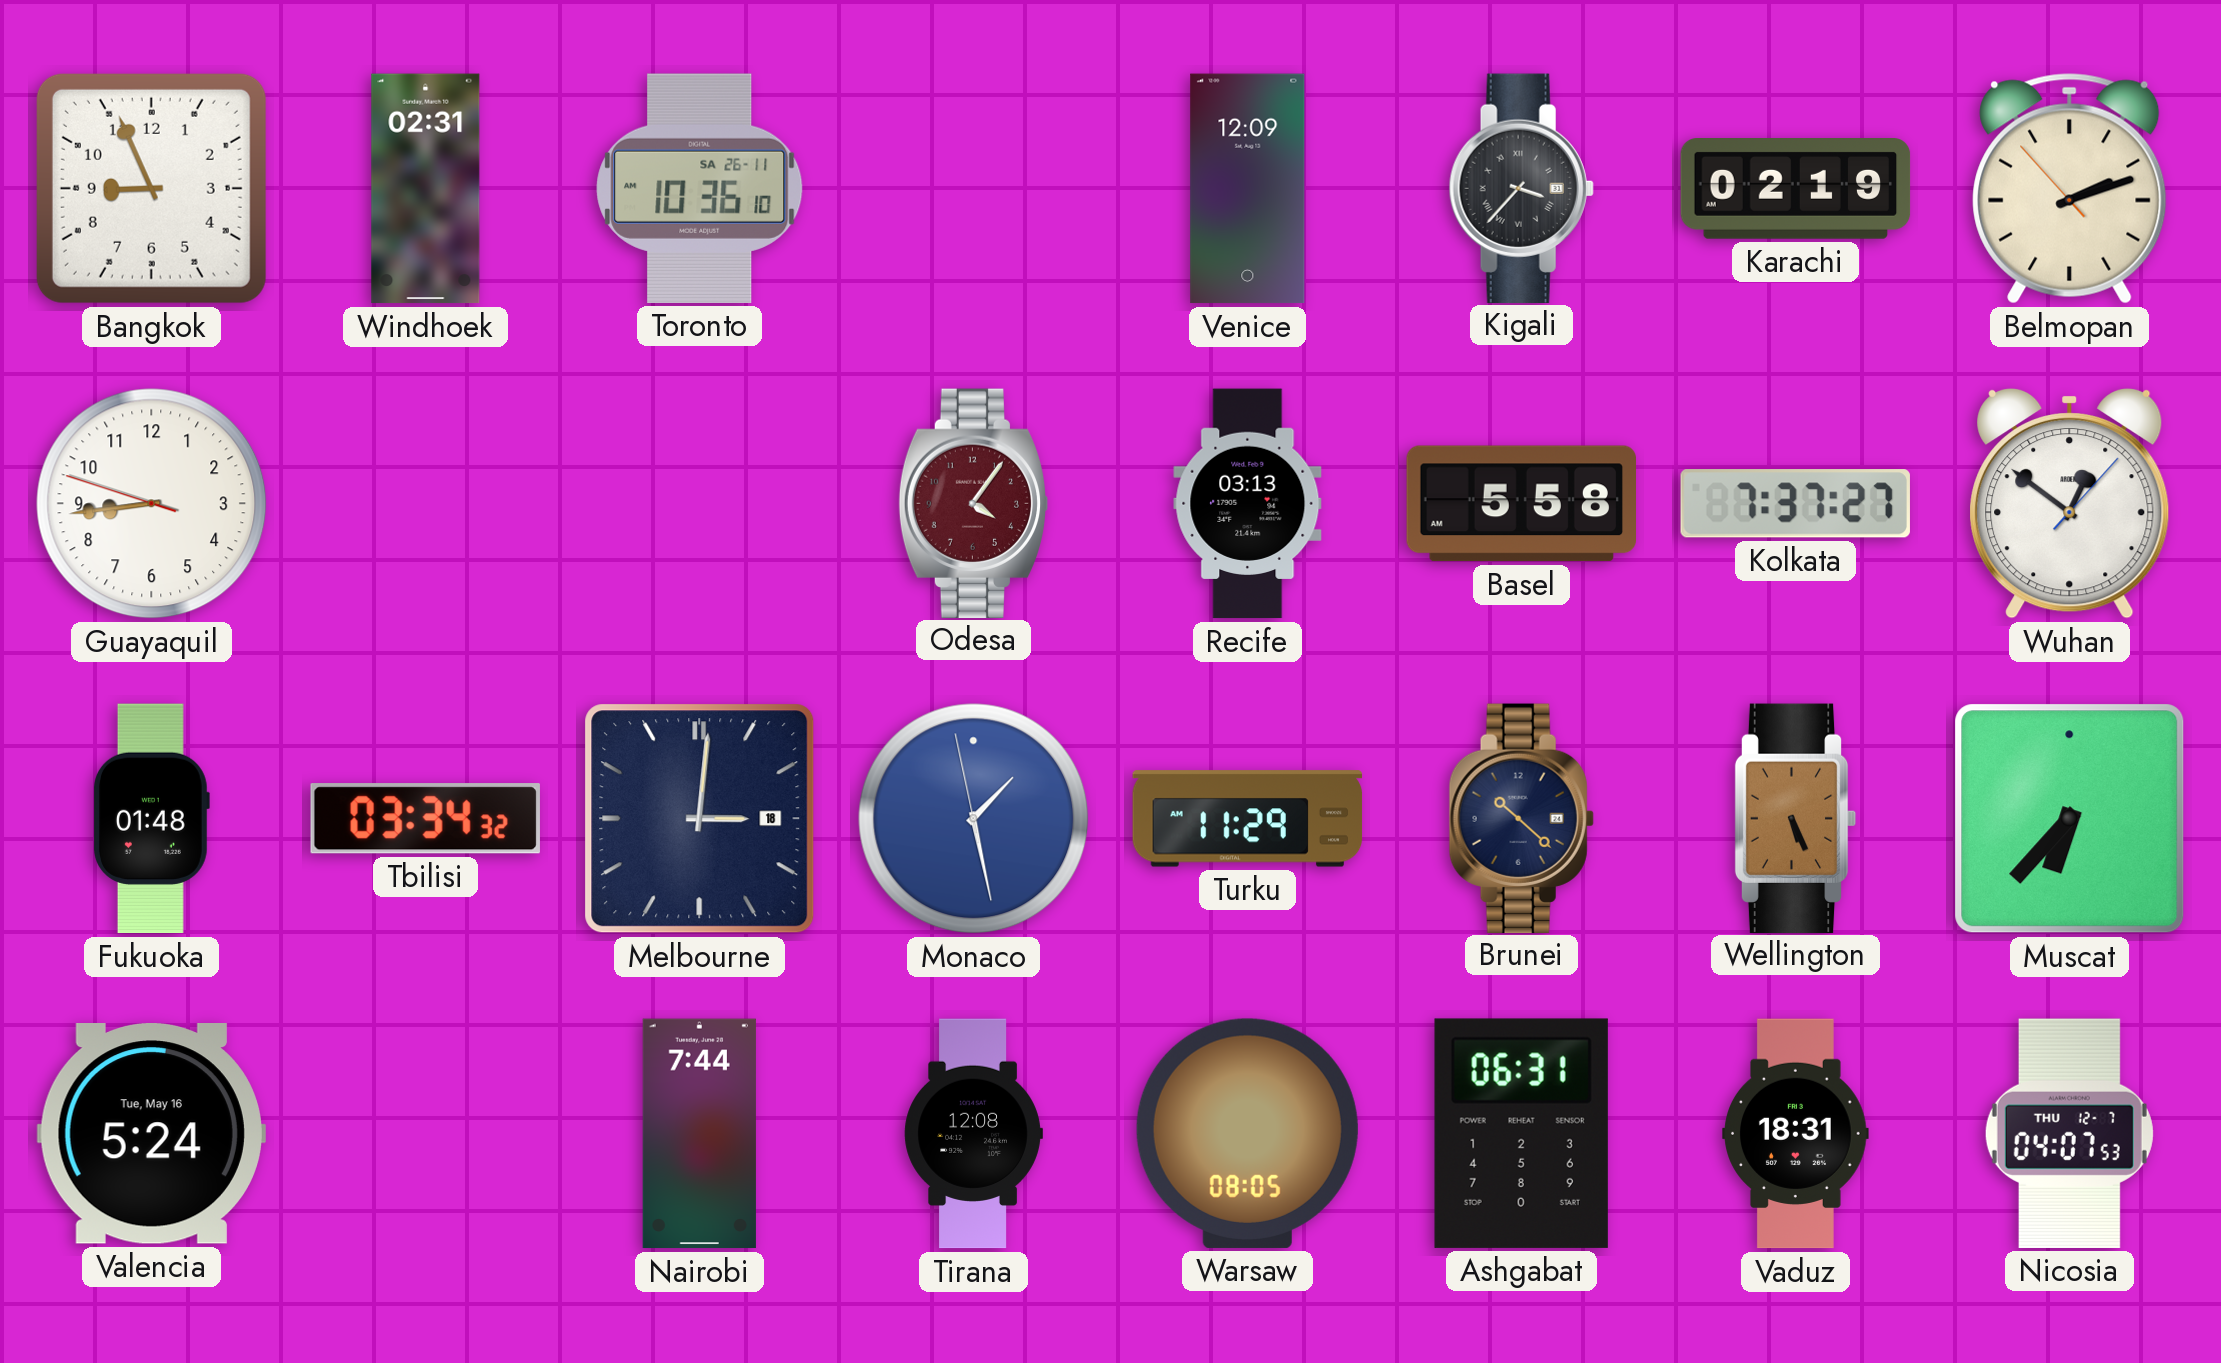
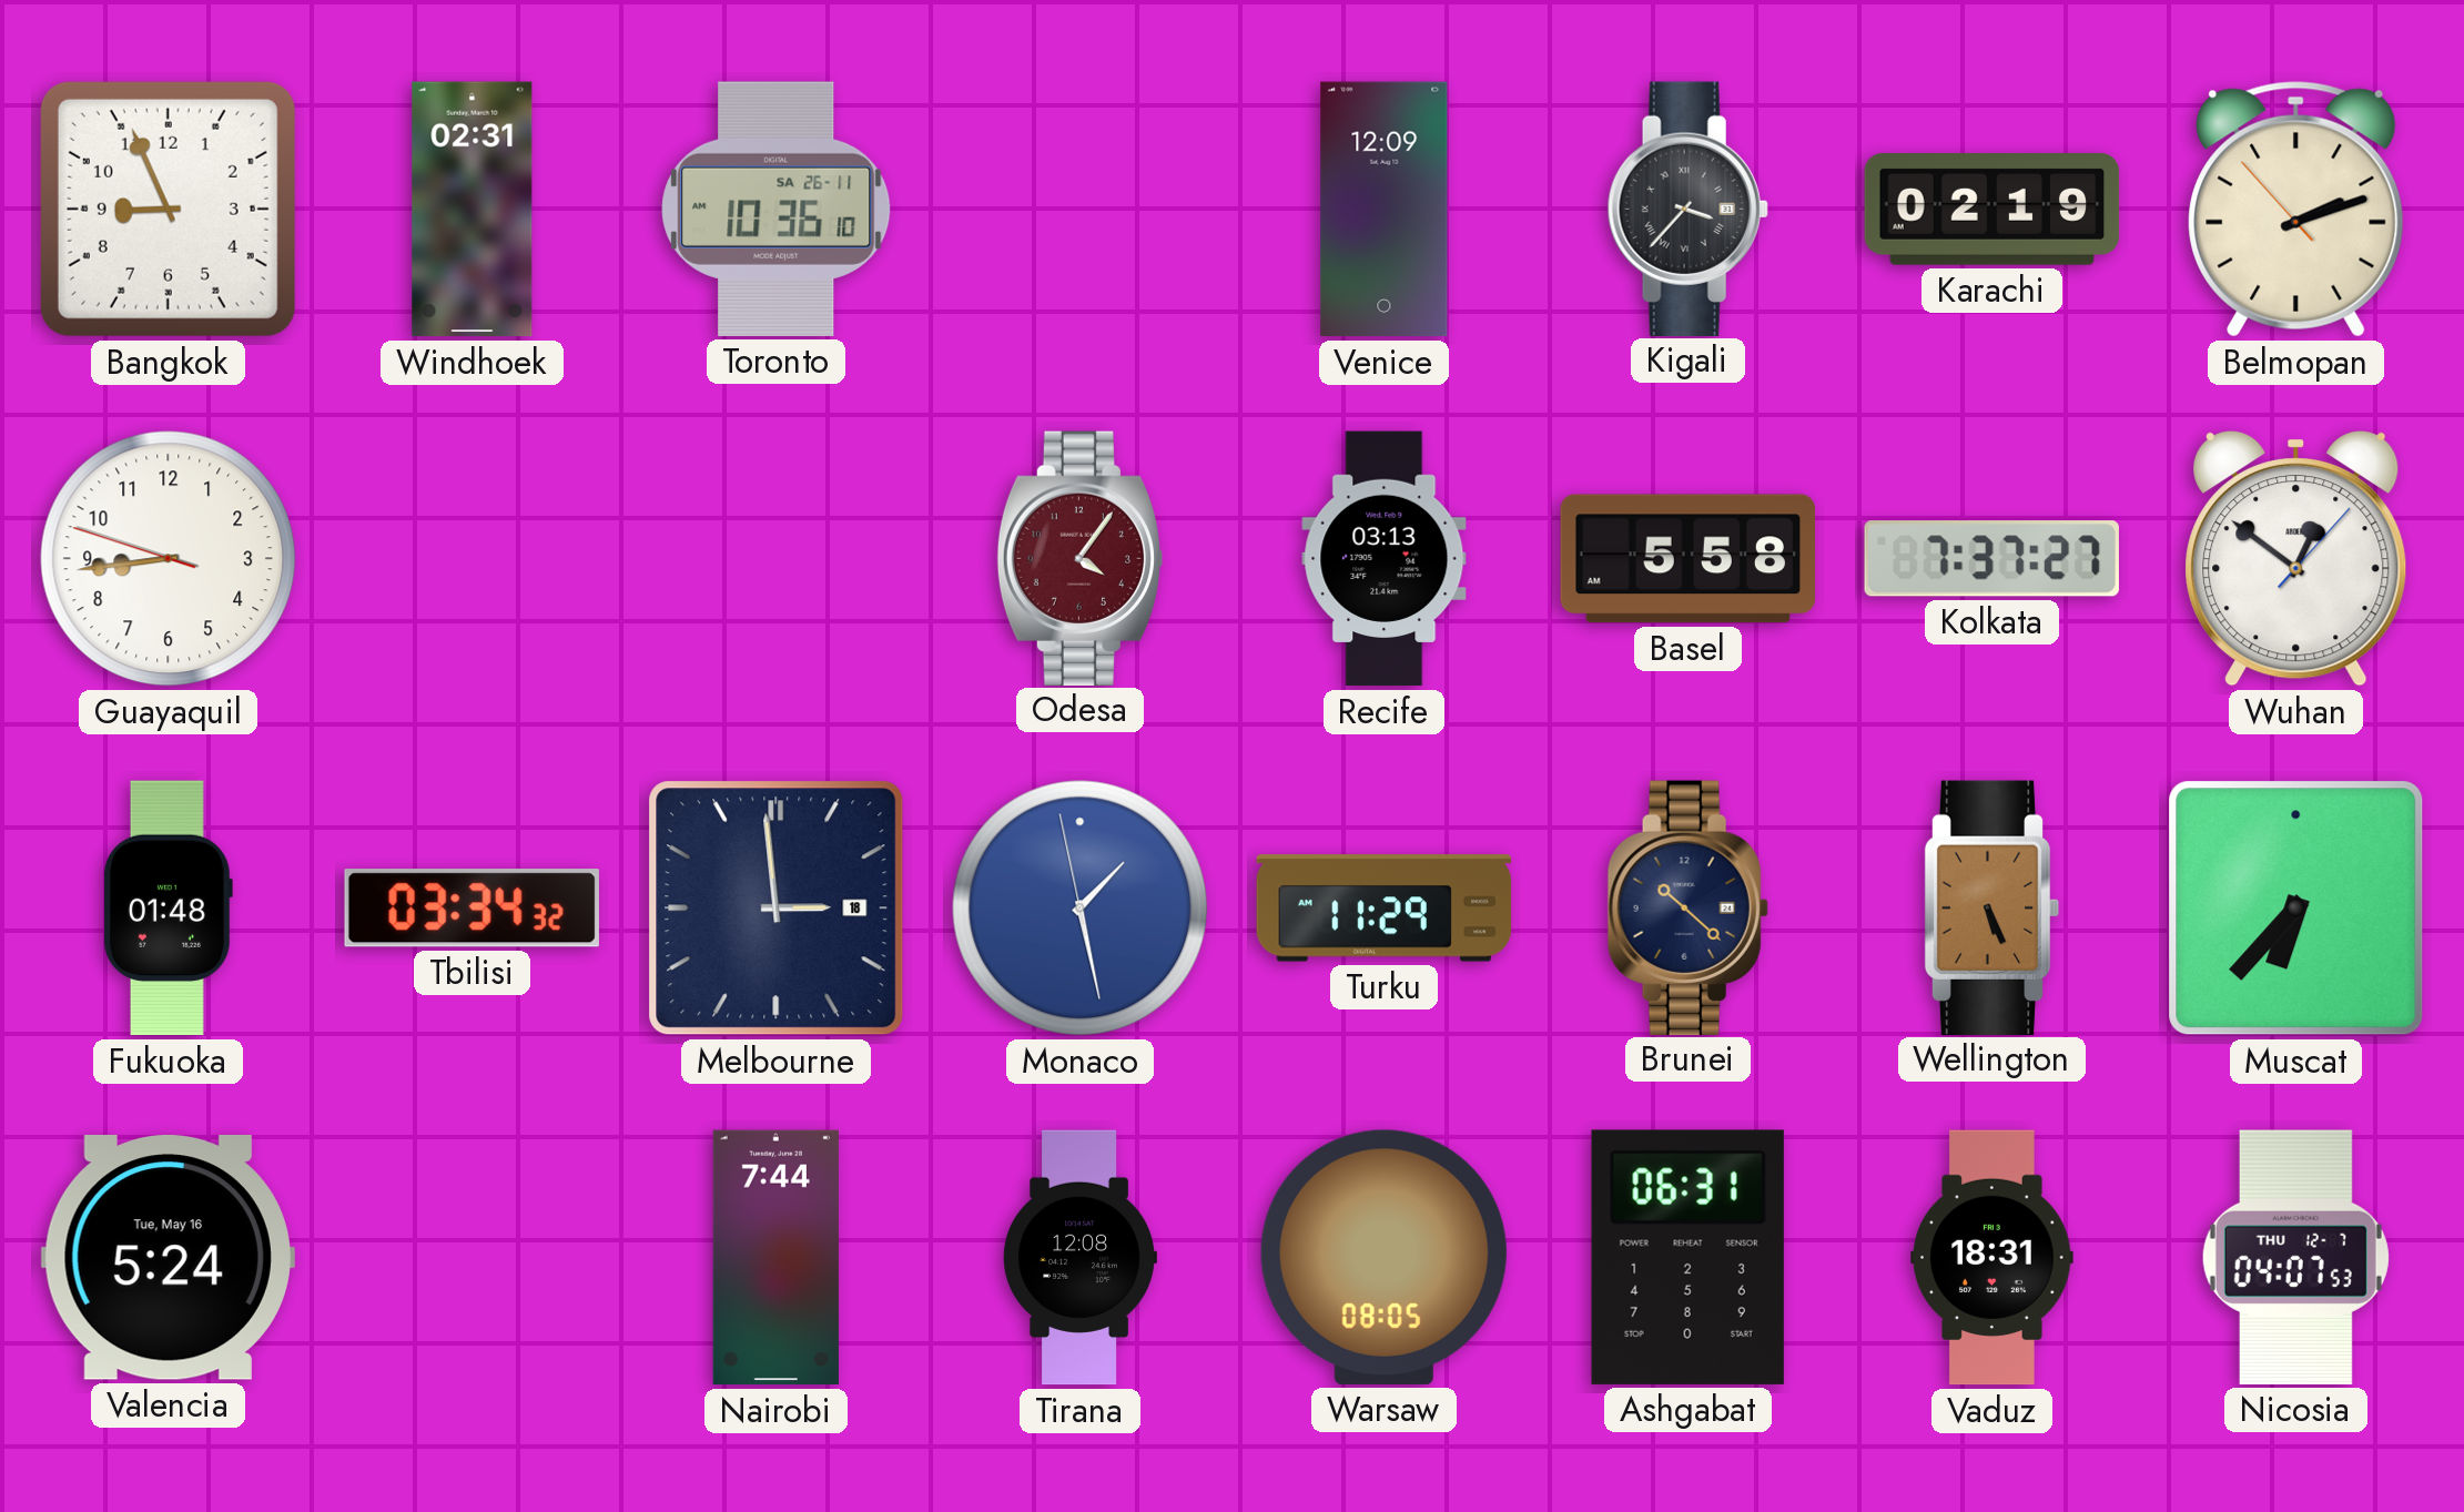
Melbourne: 3:01 -> 2:59
